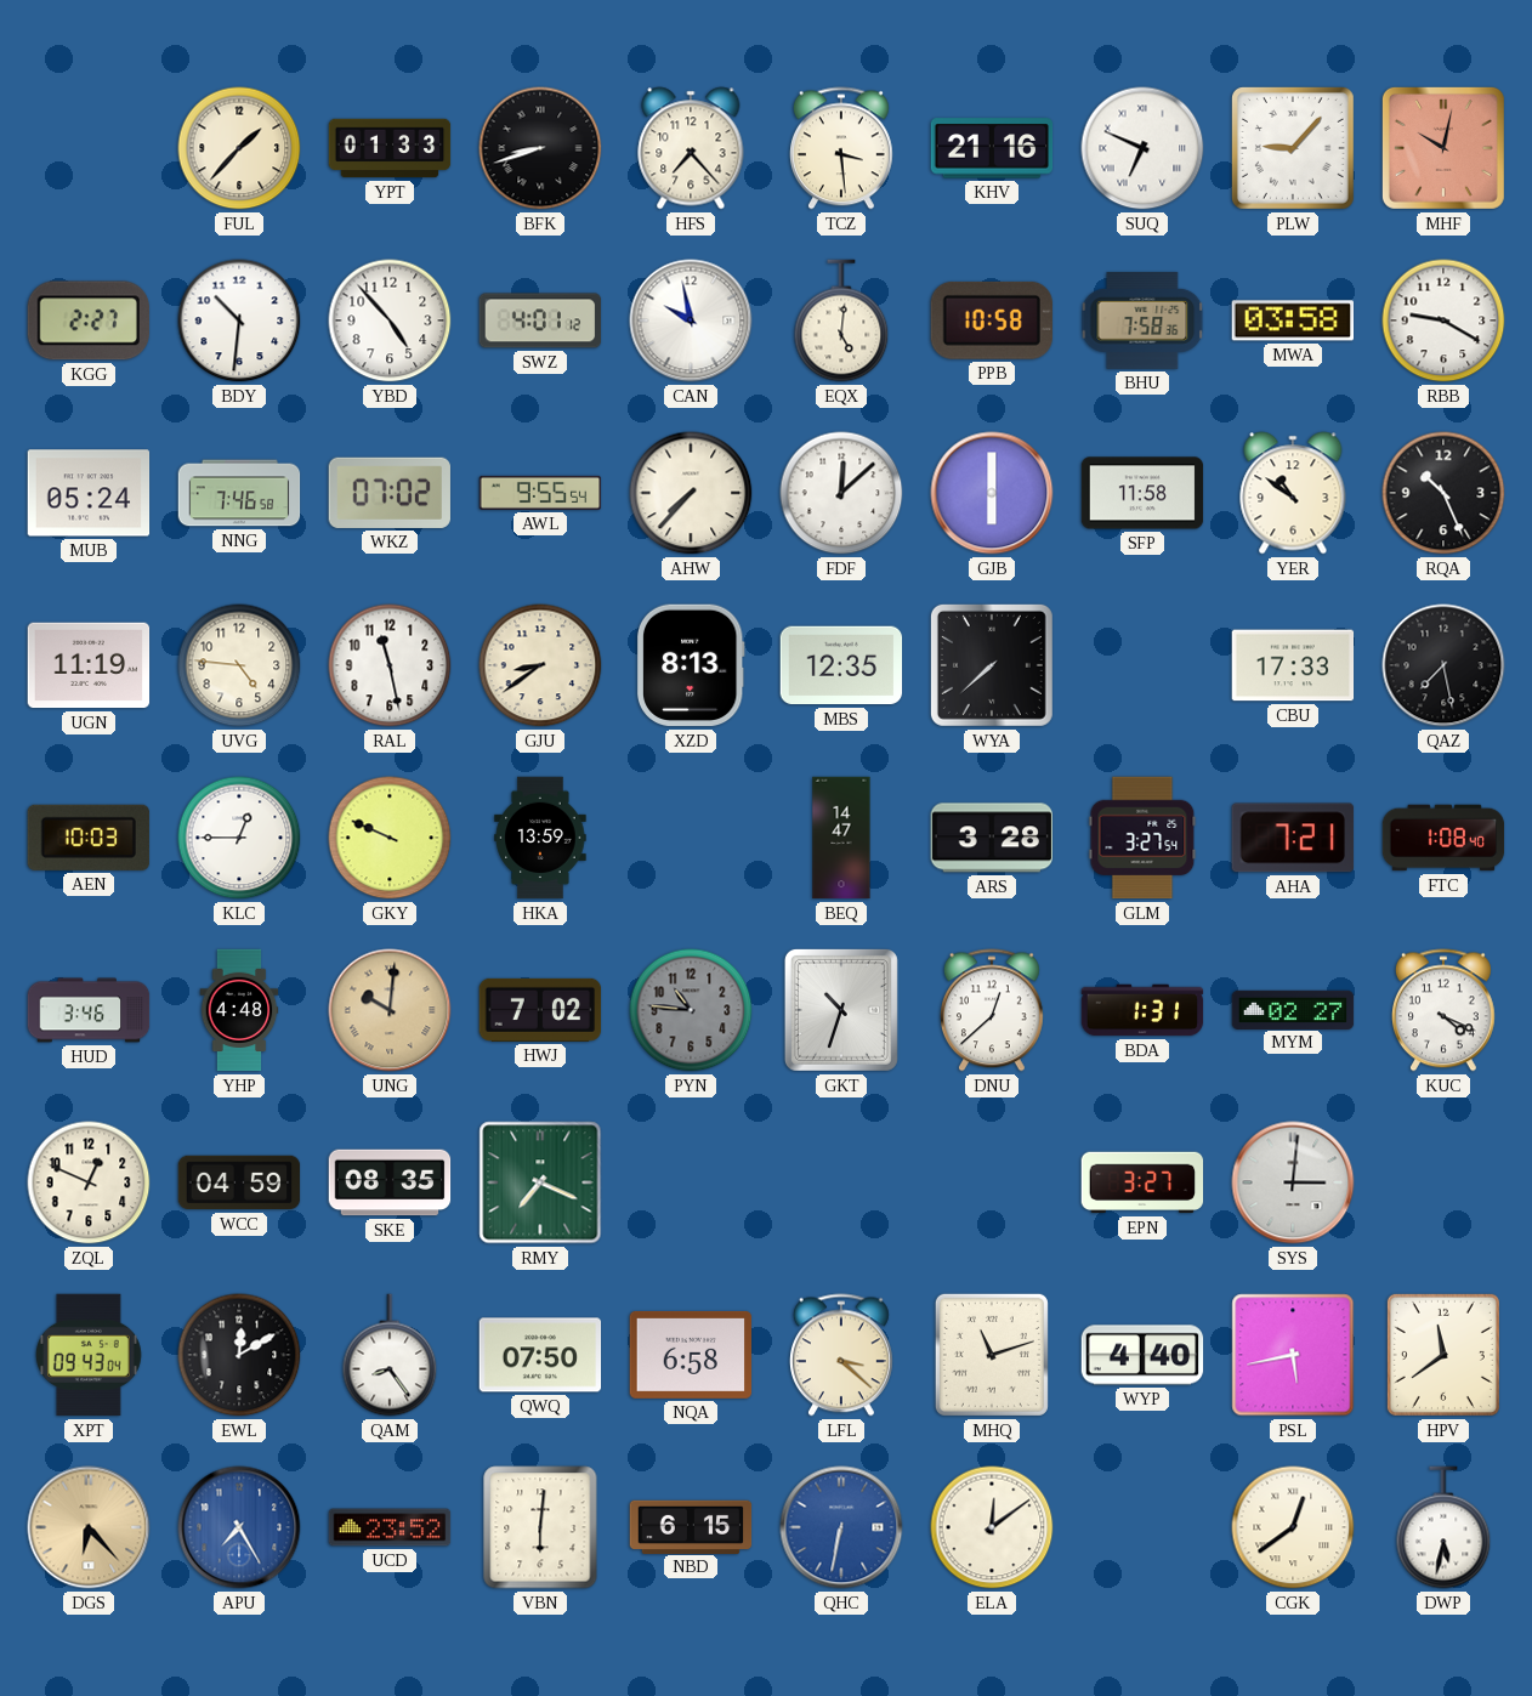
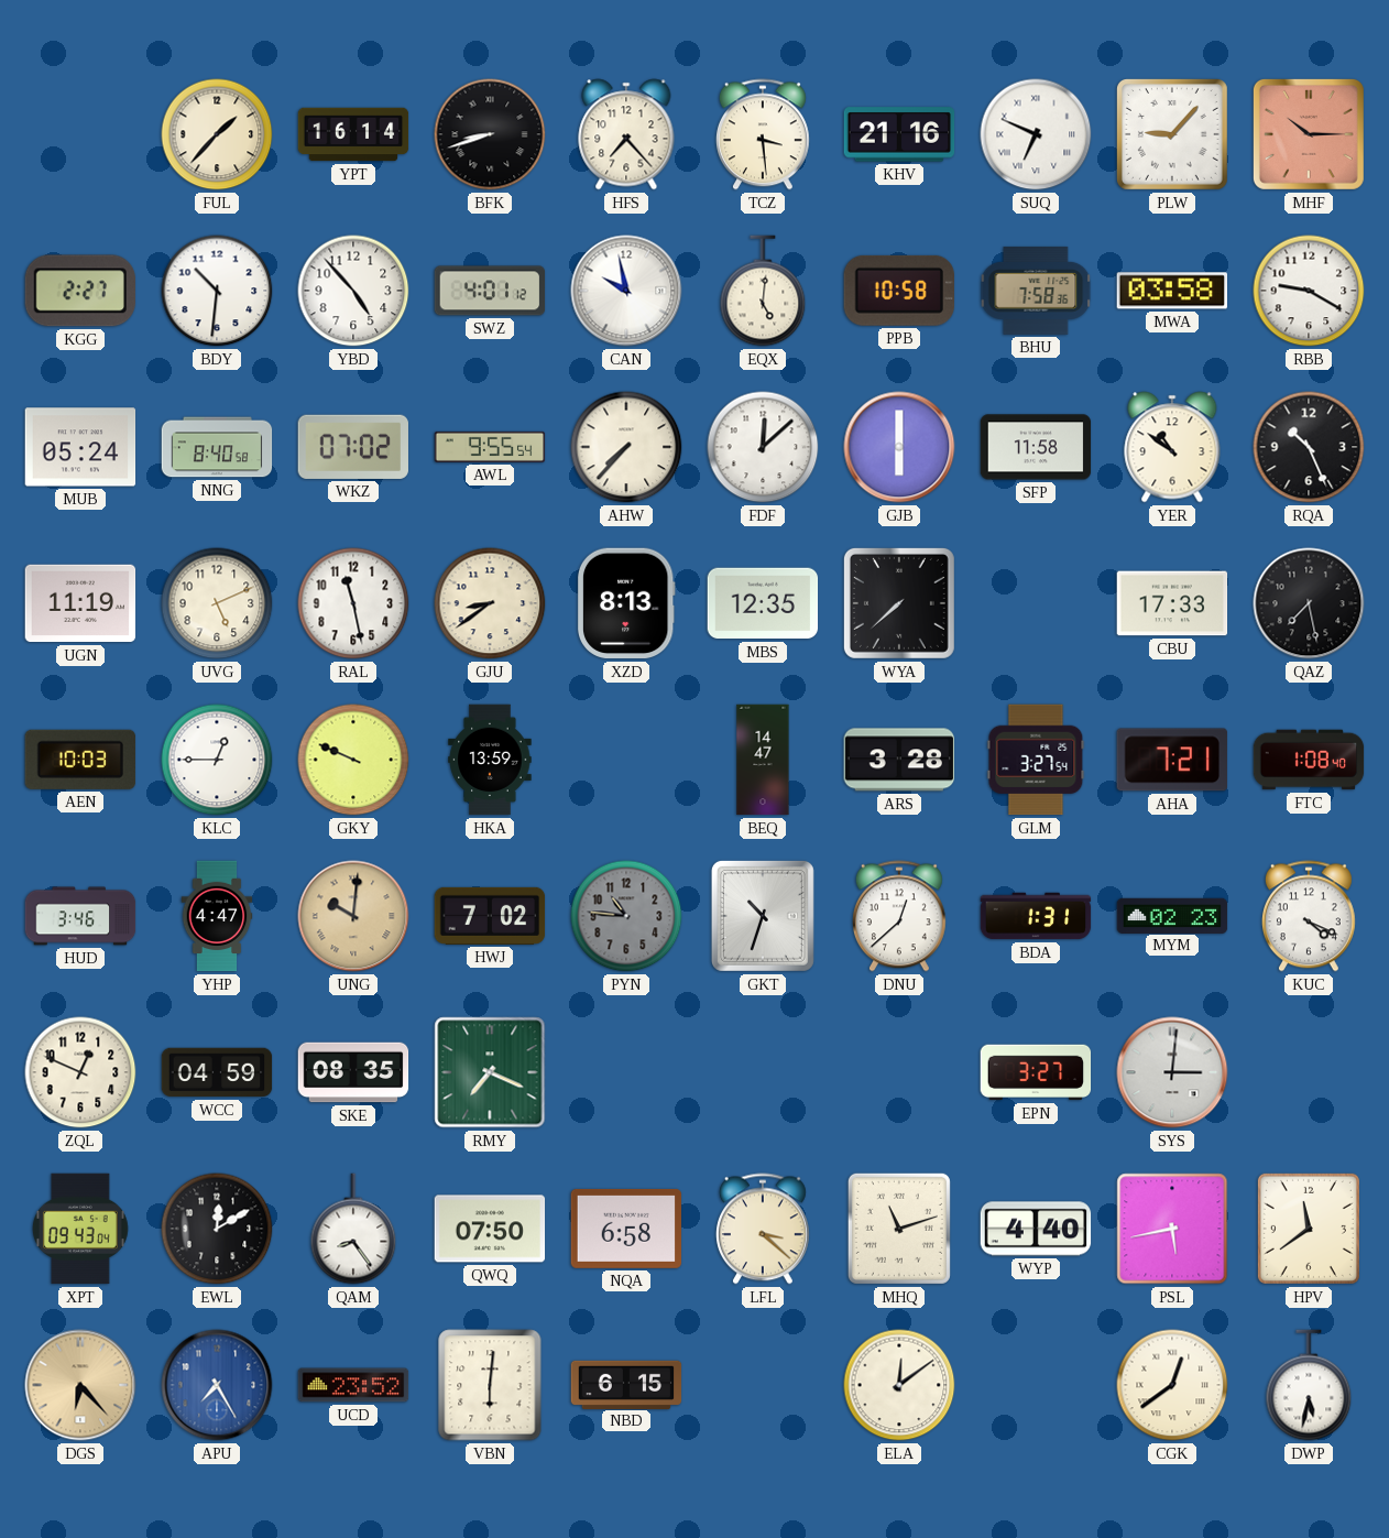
YPT: 01:33 -> 16:14
MHF: 10:02 -> 10:15
NNG: 7:46 -> 8:40
UVG: 4:46 -> 5:11
YHP: 4:48 -> 4:47
MYM: 02:27 -> 02:23
QHC: 6:32 -> none
